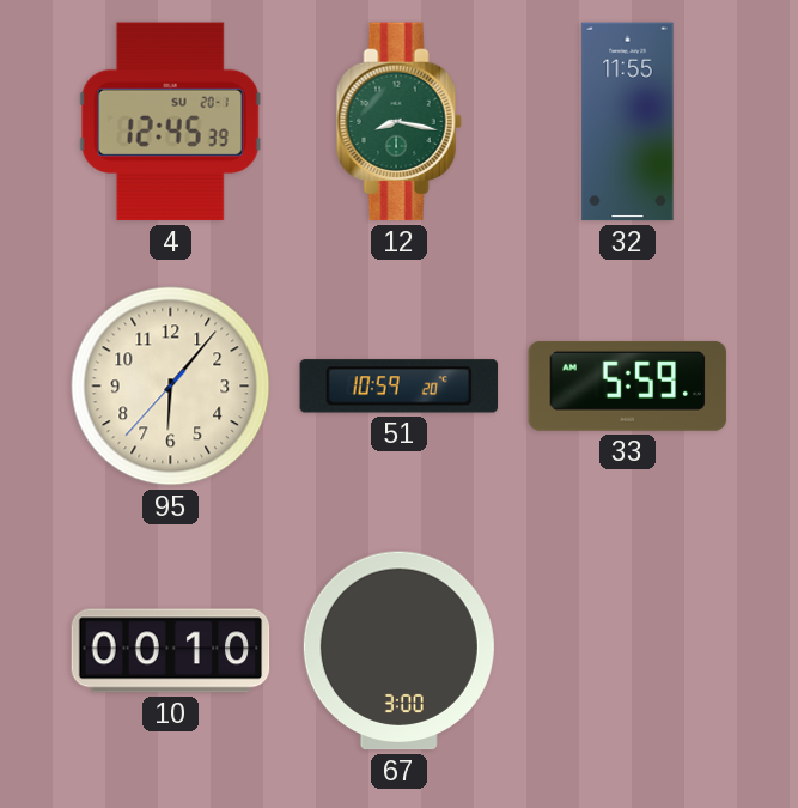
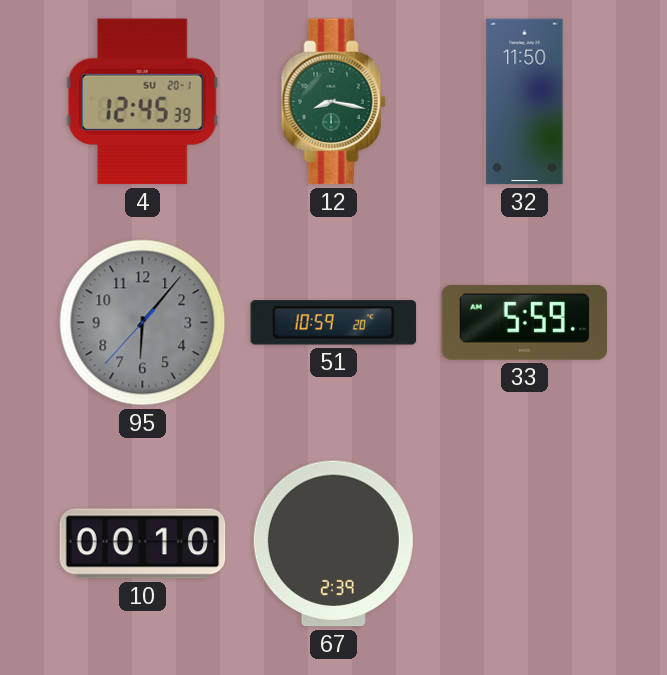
32: 11:55 -> 11:50
95 dial: cream -> grey
67: 3:00 -> 2:39
